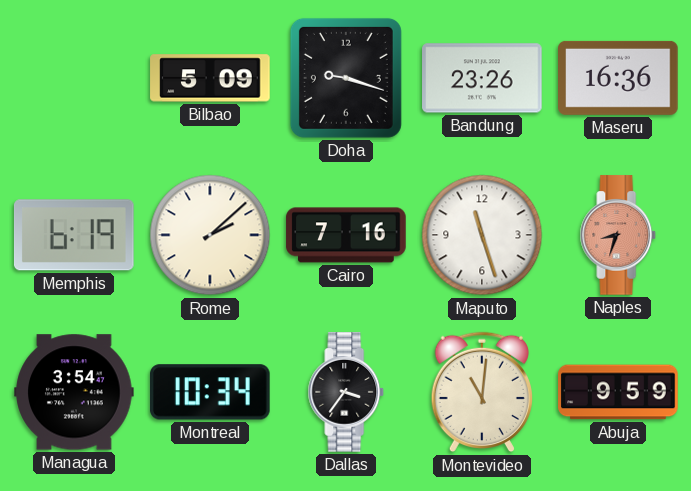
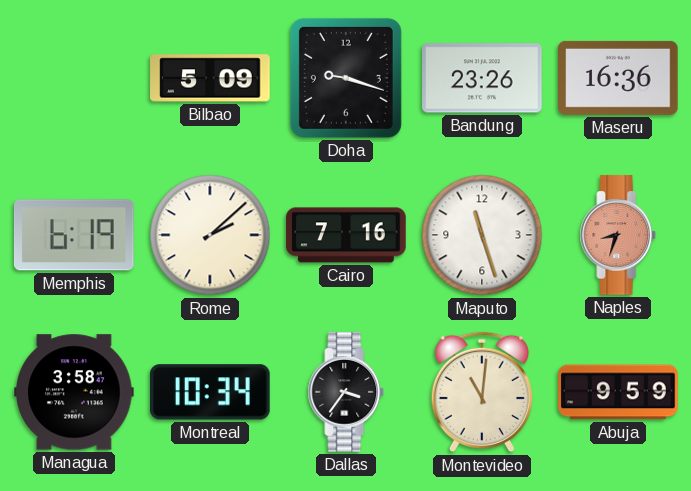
Managua: 3:54 -> 3:58
